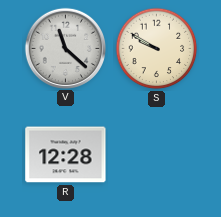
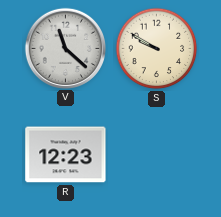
R: 12:28 -> 12:23
